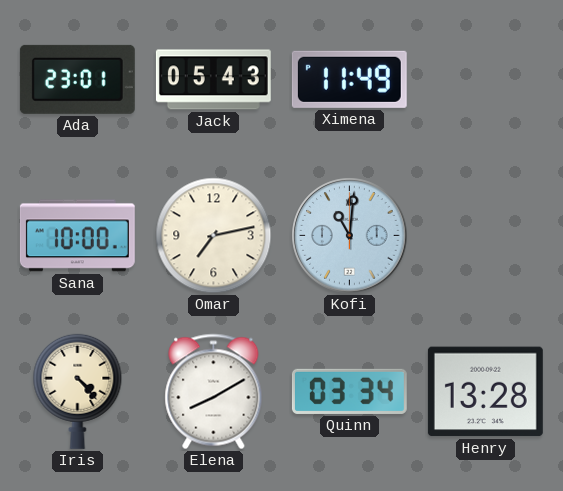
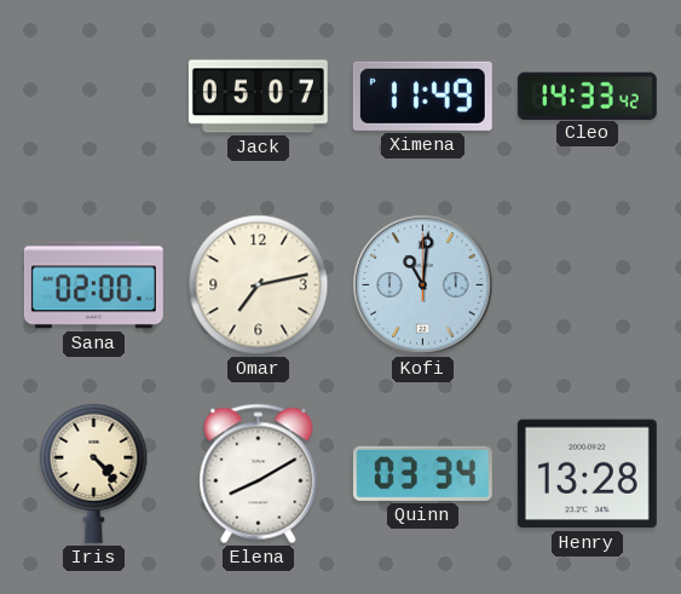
Ada: 23:01 -> none
Jack: 05:43 -> 05:07
Cleo: none -> 14:33
Sana: 10:00 -> 02:00
